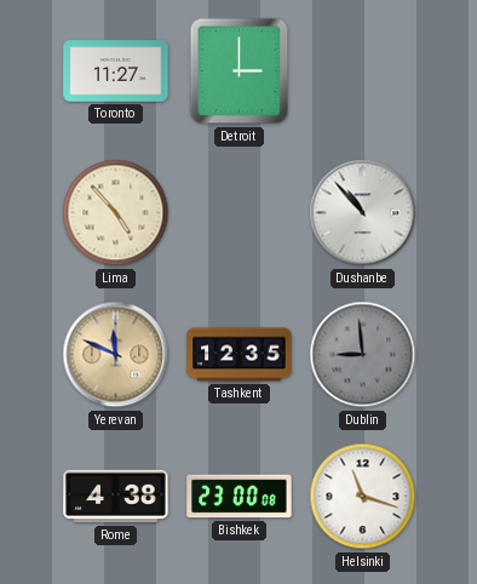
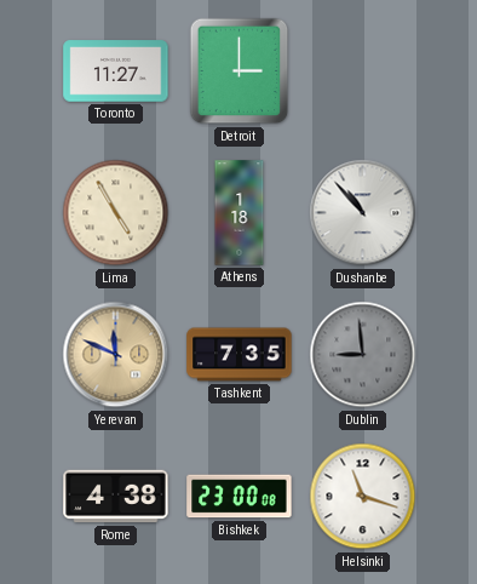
Lima: 4:53 -> 4:55
Athens: none -> 1:18
Tashkent: 12:35 -> 7:35
